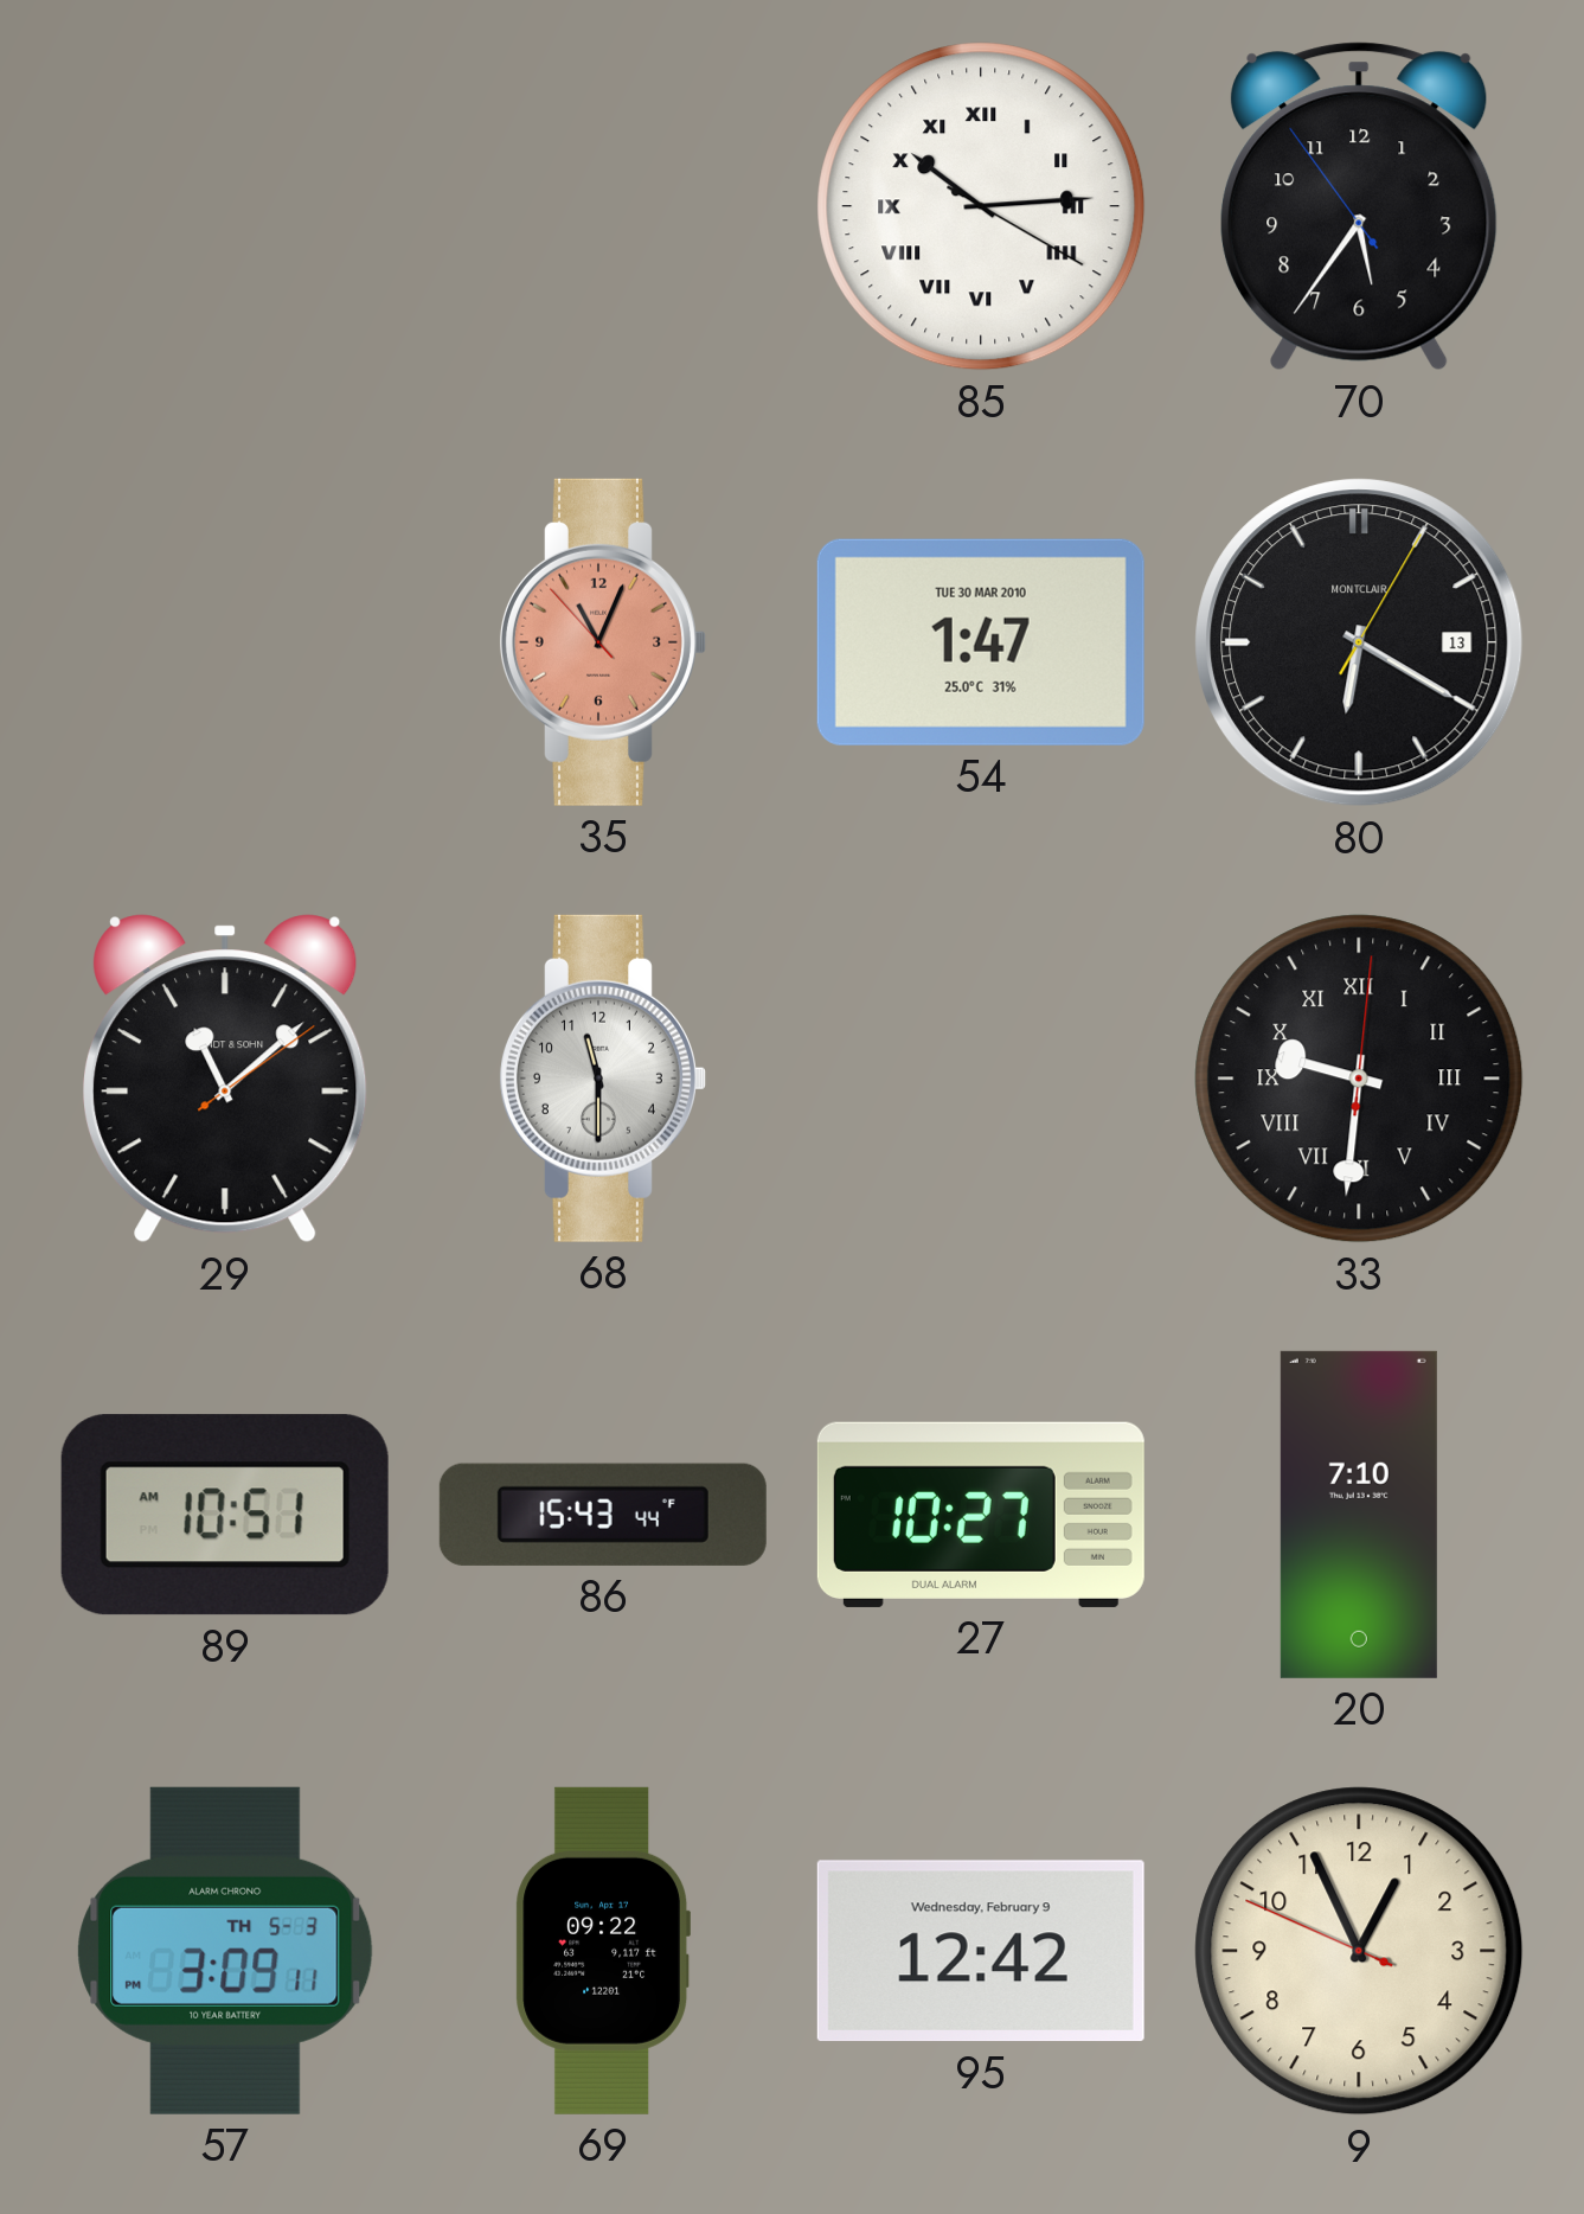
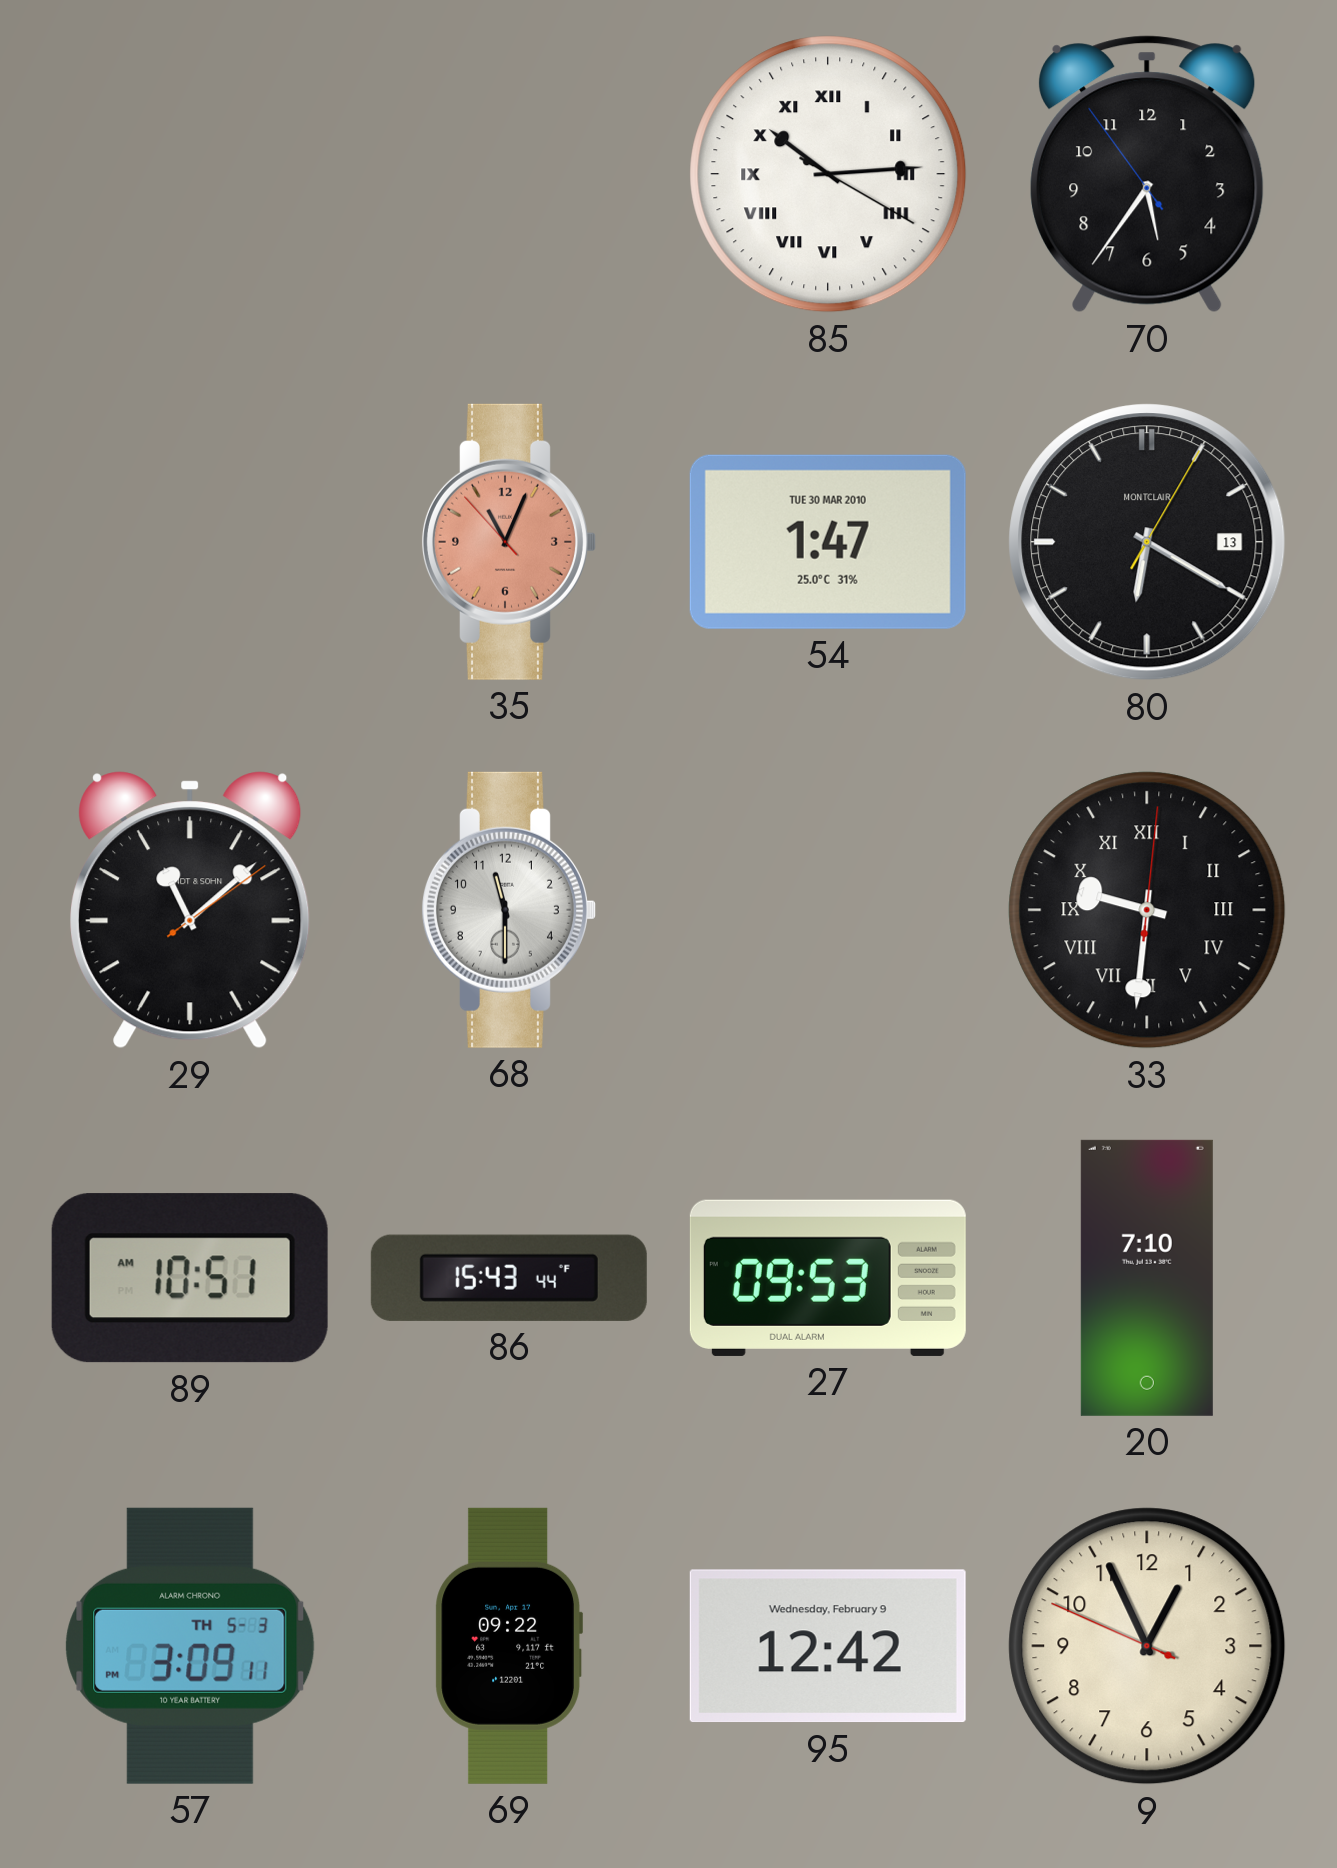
27: 10:27 -> 09:53
